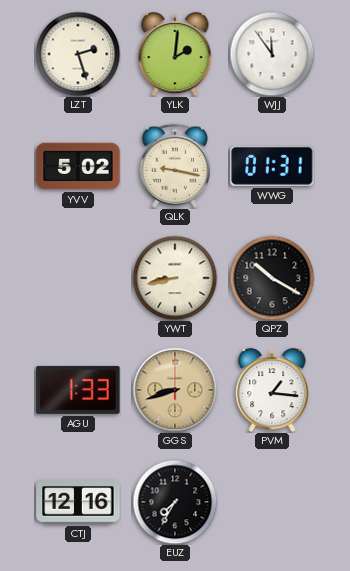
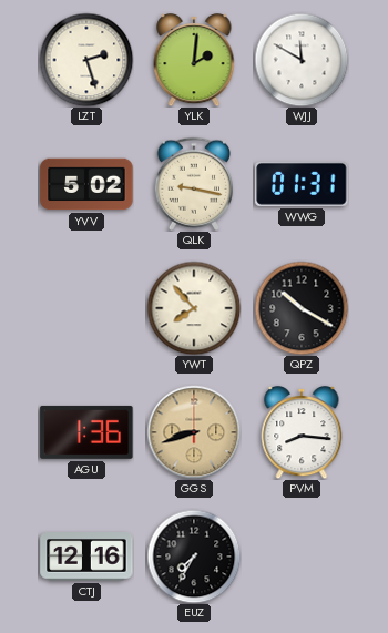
WJJ: 11:54 -> 11:50
YWT: 8:43 -> 7:53
AGU: 1:33 -> 1:36
PVM: 1:16 -> 8:16
